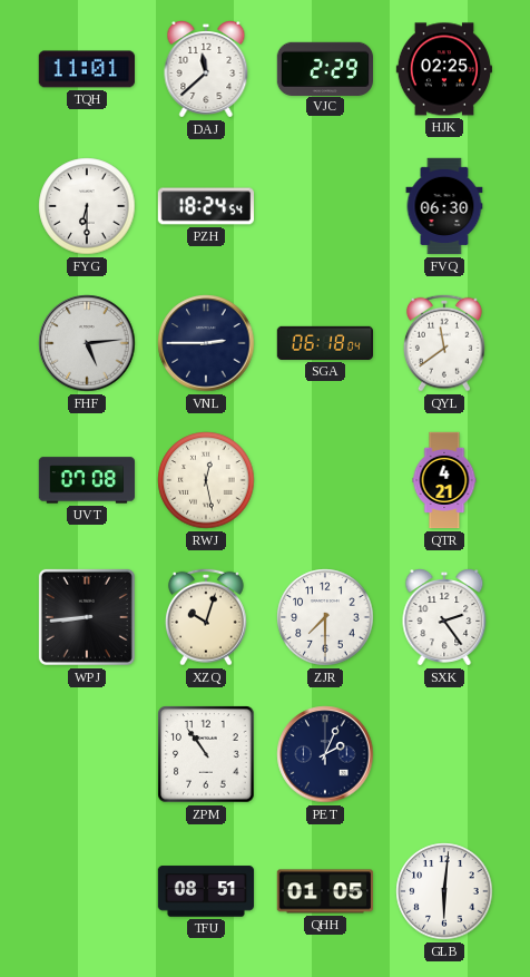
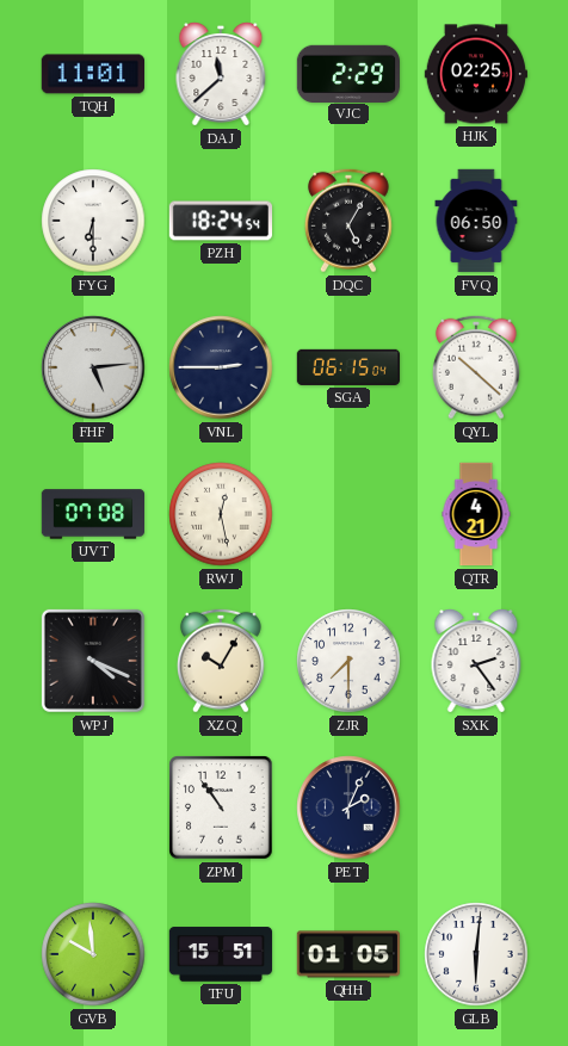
DQC: none -> 5:05
FVQ: 06:30 -> 06:50
SGA: 06:18 -> 06:15
QYL: 11:39 -> 10:22
WPJ: 8:44 -> 4:19
XZQ: 10:03 -> 10:05
GVB: none -> 9:59
TFU: 08:51 -> 15:51
